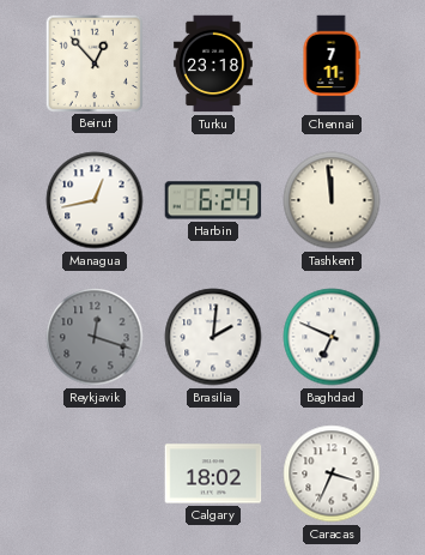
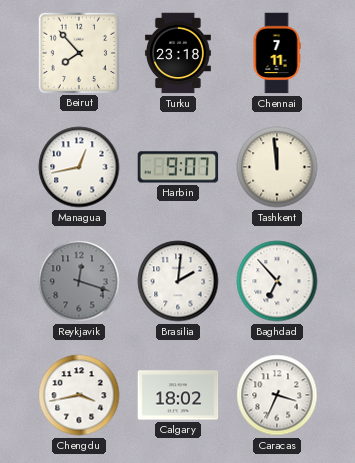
Beirut: 12:53 -> 7:53
Harbin: 6:24 -> 9:07
Baghdad: 6:49 -> 6:53
Chengdu: none -> 3:43
